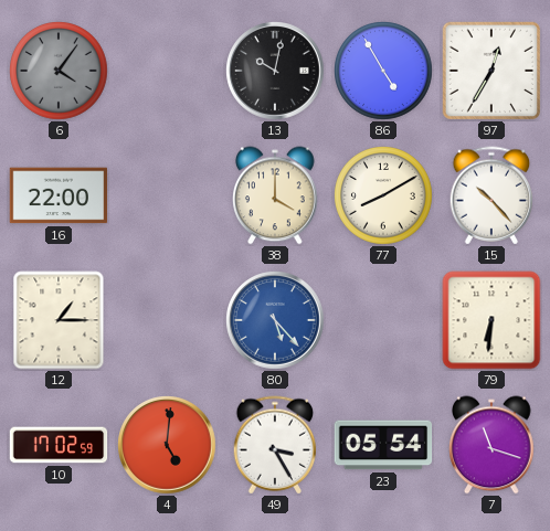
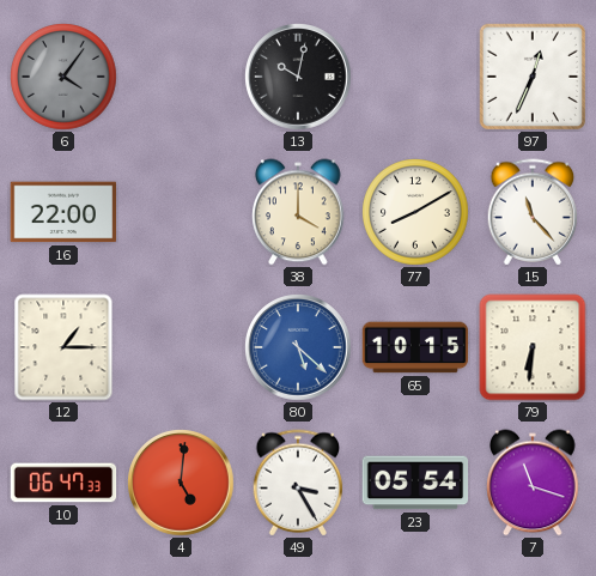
86: 4:55 -> none
97: 12:35 -> 12:34
15: 10:23 -> 11:23
80: 5:23 -> 5:22
65: none -> 10:15
10: 17:02 -> 06:47
